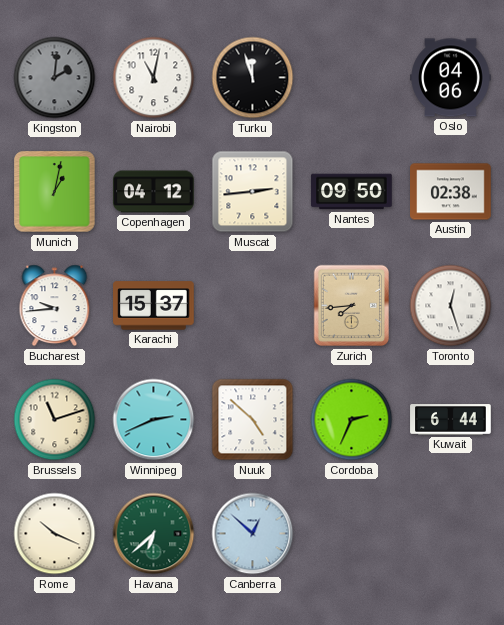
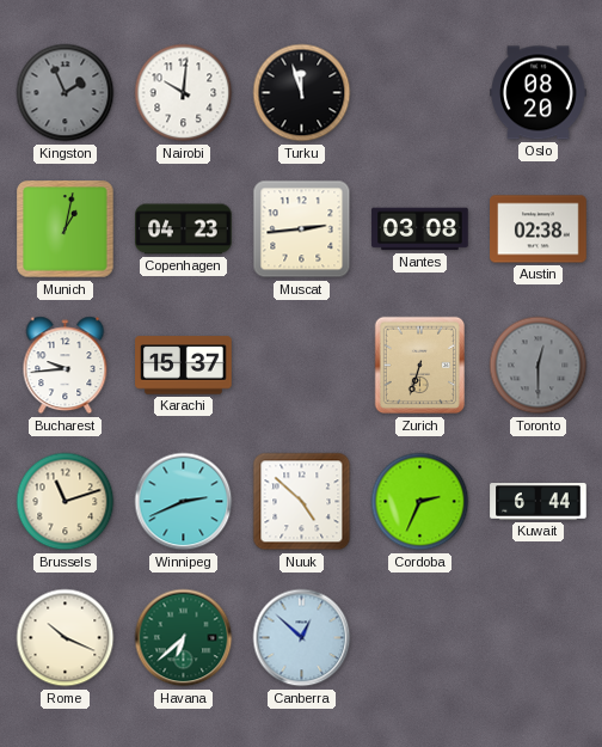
Kingston: 2:01 -> 1:56
Nairobi: 11:02 -> 10:01
Oslo: 04:06 -> 08:20
Copenhagen: 04:12 -> 04:23
Nantes: 09:50 -> 03:08
Zurich: 7:44 -> 6:33
Toronto: 12:27 -> 12:30
Toronto dial: white -> grey
